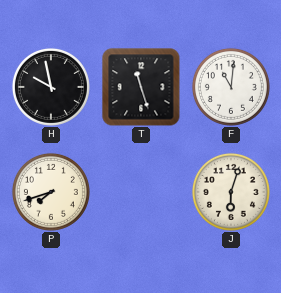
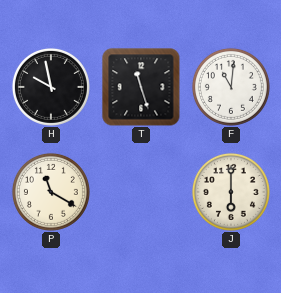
P: 7:42 -> 11:20
J: 6:03 -> 6:00
